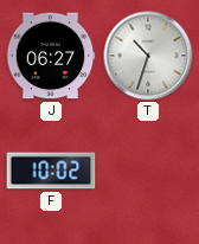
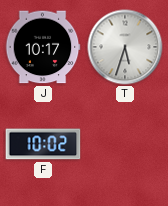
J: 06:27 -> 10:17
T: 10:33 -> 5:33
